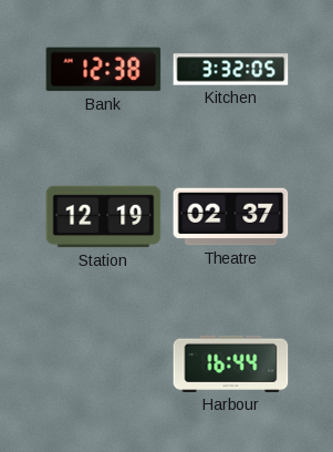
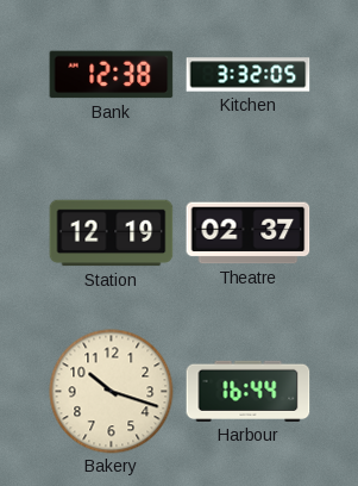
Bakery: none -> 10:18
